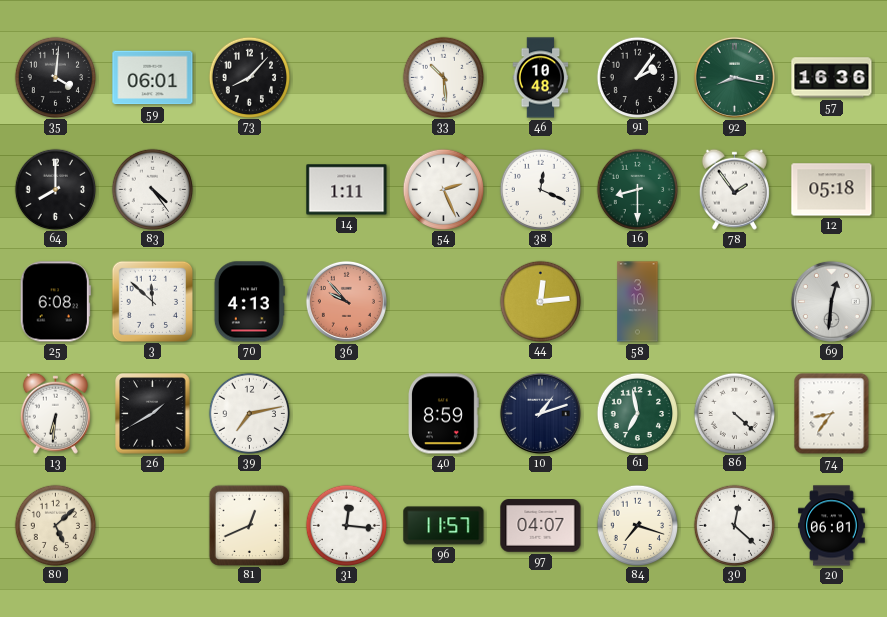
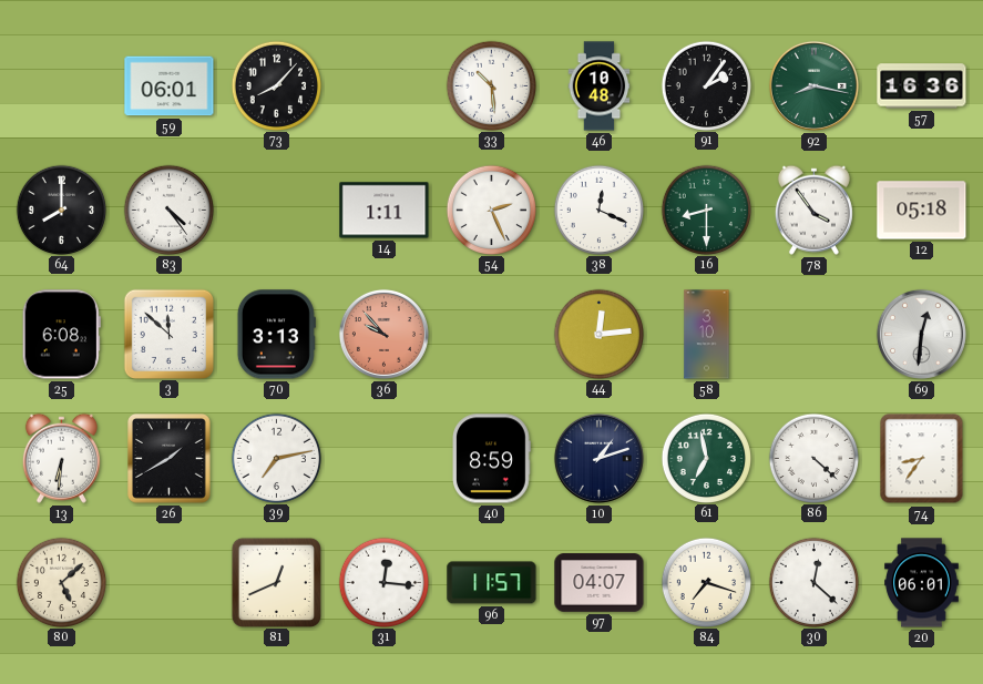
35: 4:01 -> none
78: 1:54 -> 3:54
70: 4:13 -> 3:13
